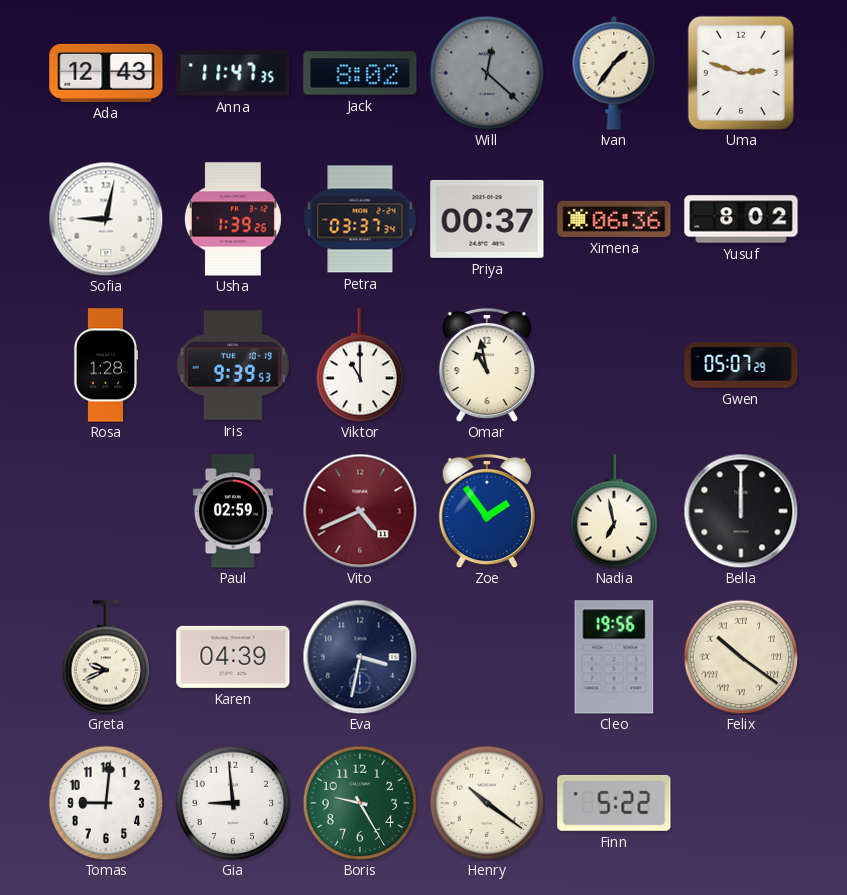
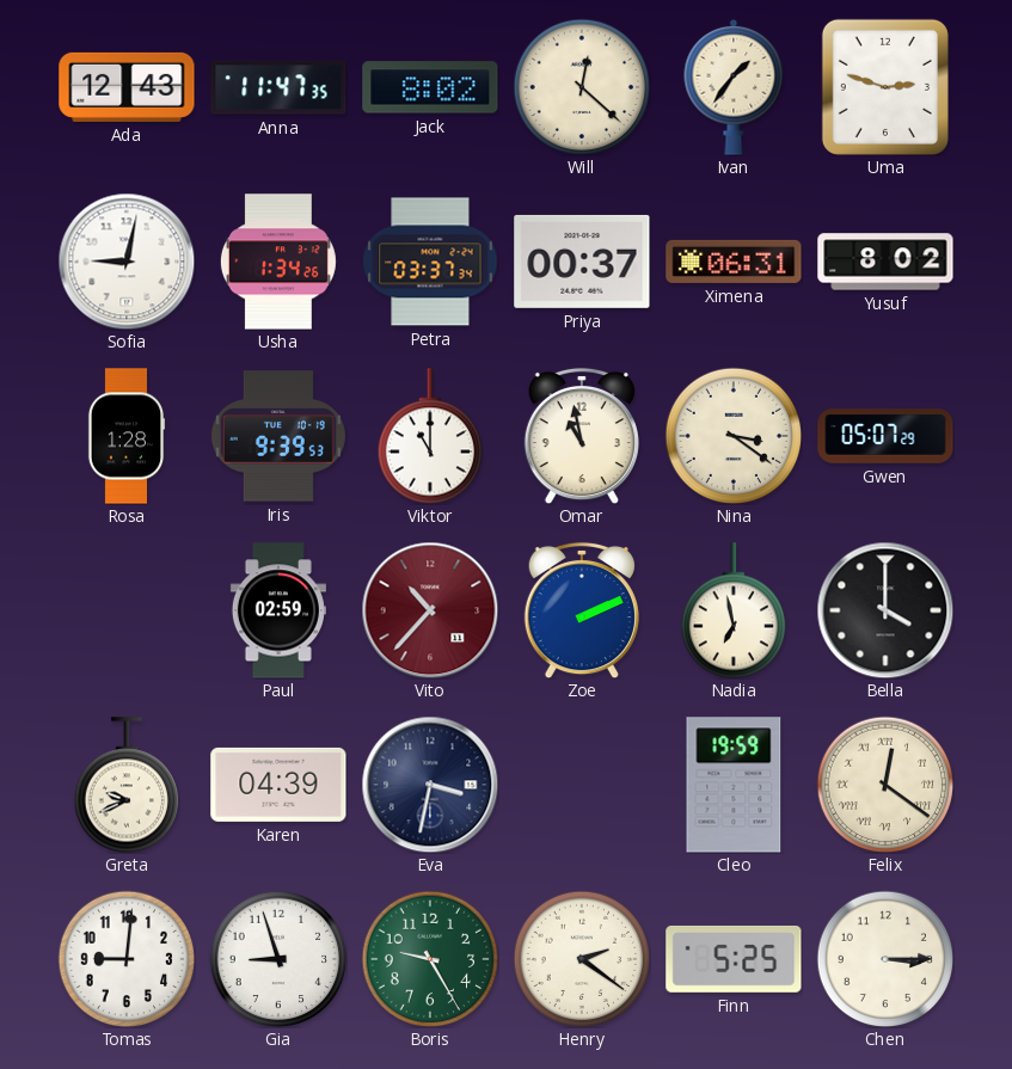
Will dial: grey -> cream
Usha: 1:39 -> 1:34
Ximena: 06:36 -> 06:31
Nina: none -> 3:21
Vito: 4:41 -> 10:37
Zoe: 1:54 -> 2:11
Bella: 12:00 -> 4:00
Cleo: 19:56 -> 19:59
Felix: 10:21 -> 12:21
Gia: 8:59 -> 8:57
Henry: 10:21 -> 2:21
Finn: 5:22 -> 5:25
Chen: none -> 3:15
